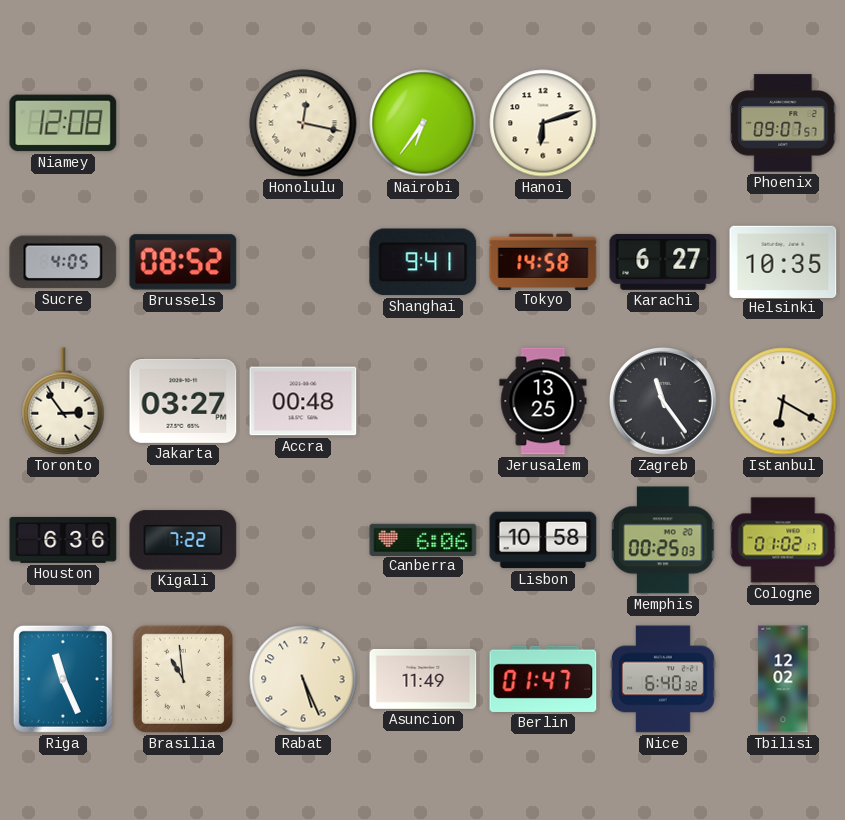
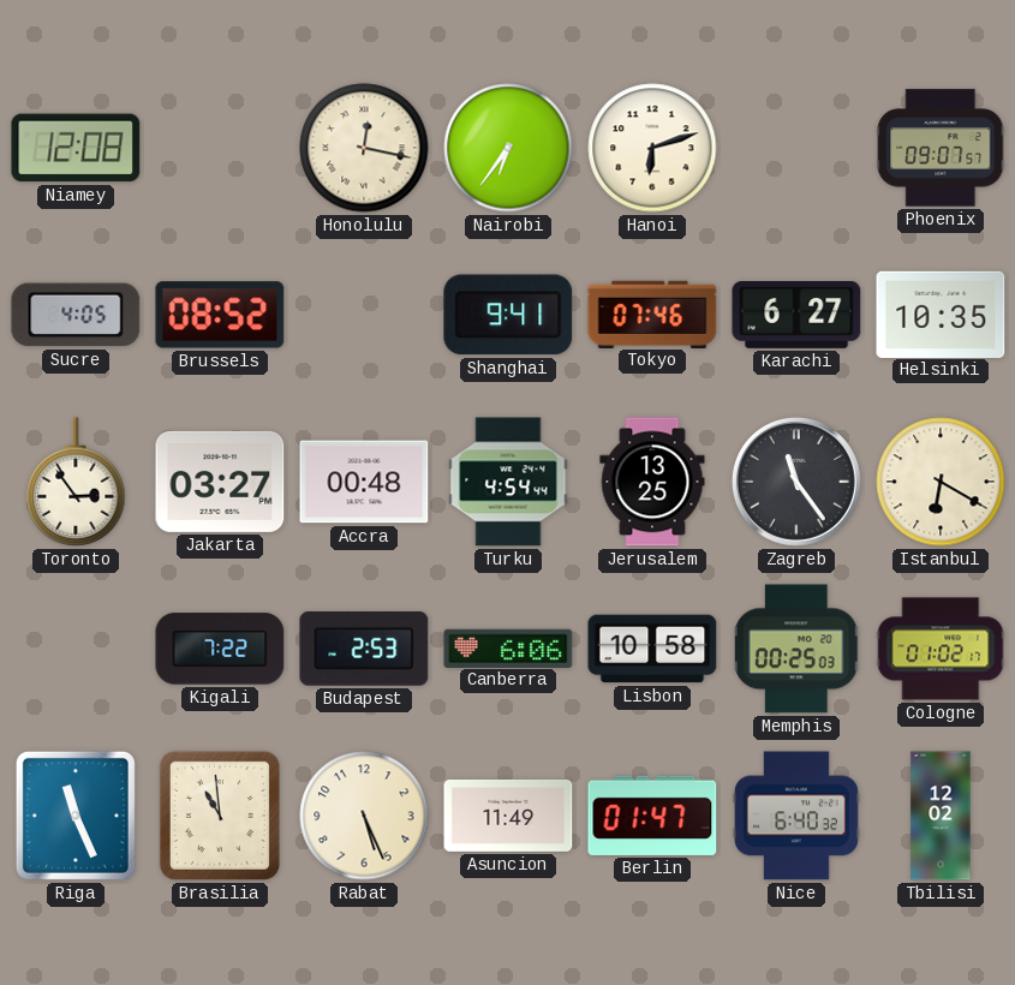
Tokyo: 14:58 -> 07:46
Turku: none -> 4:54
Houston: 6:36 -> none
Budapest: none -> 2:53
